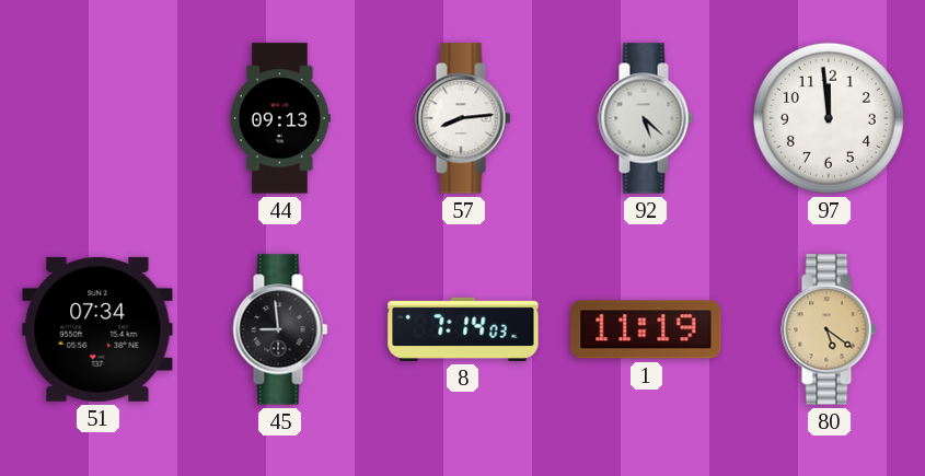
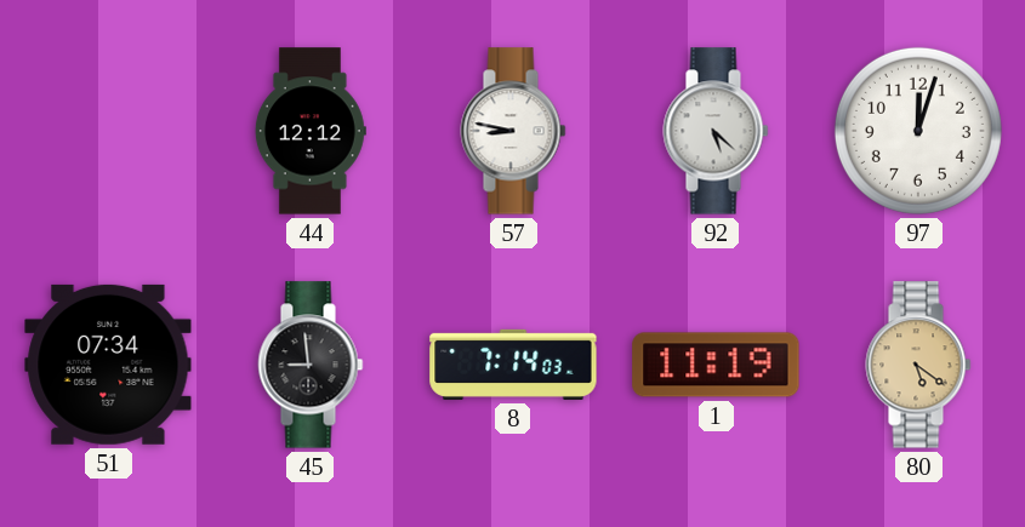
44: 09:13 -> 12:12
57: 8:14 -> 8:47
97: 11:59 -> 12:03
